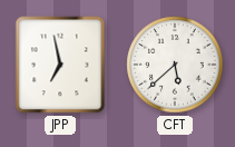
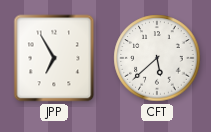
JPP: 6:58 -> 6:55
